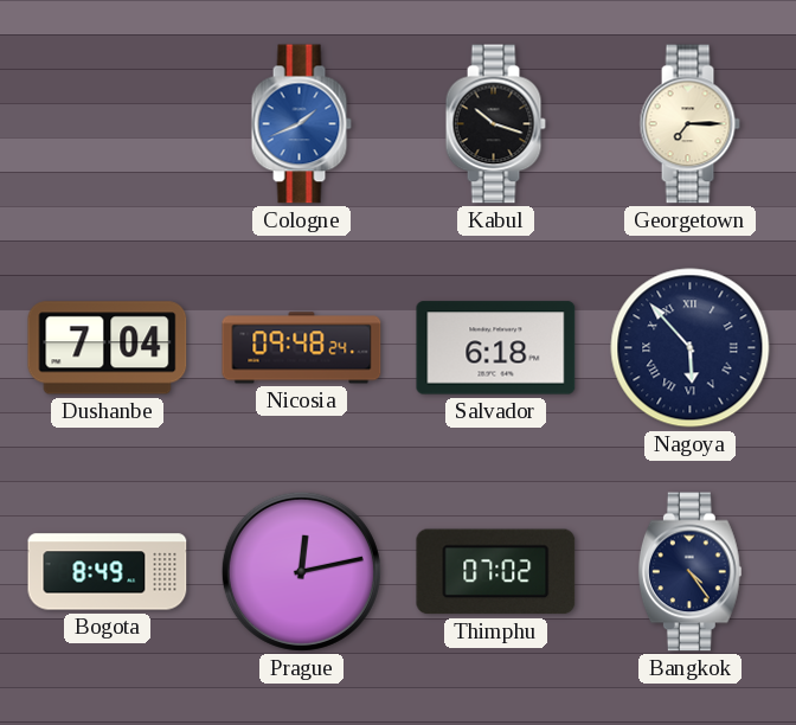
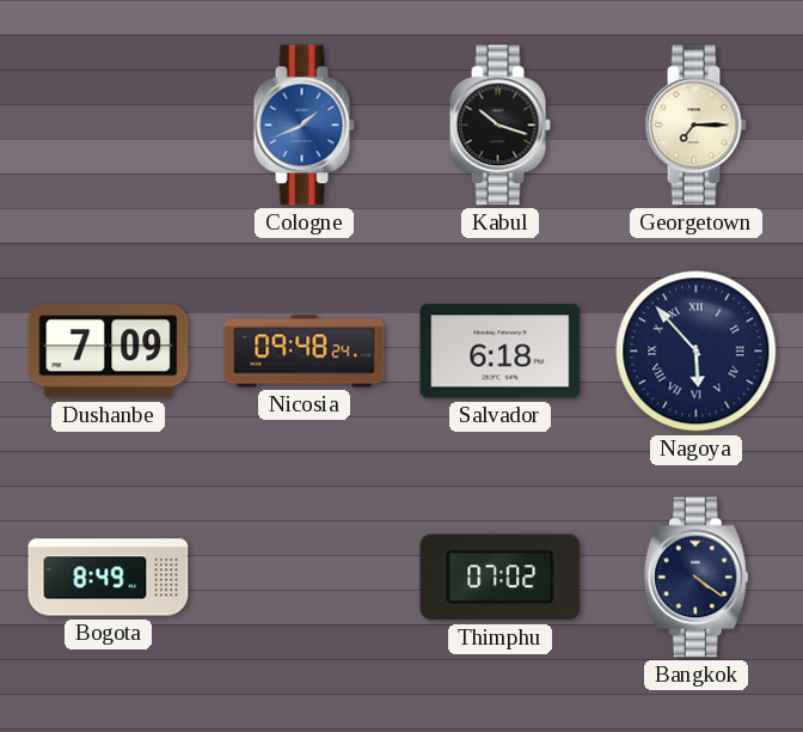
Dushanbe: 7:04 -> 7:09
Prague: 12:13 -> none
Bangkok: 4:24 -> 4:21
